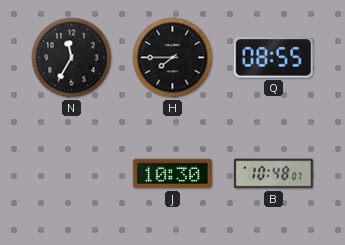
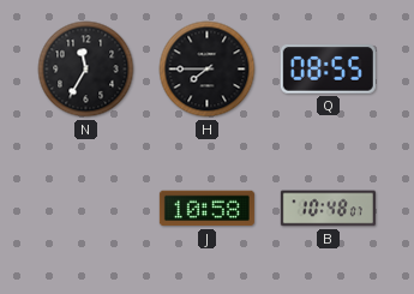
J: 10:30 -> 10:58
